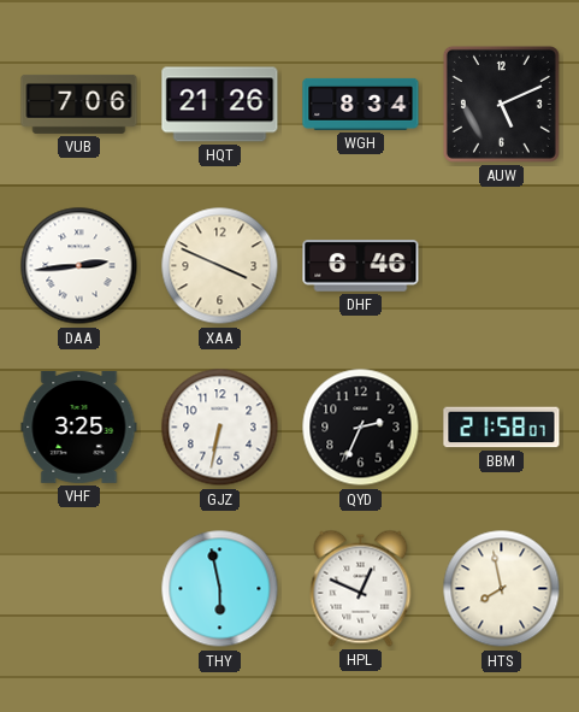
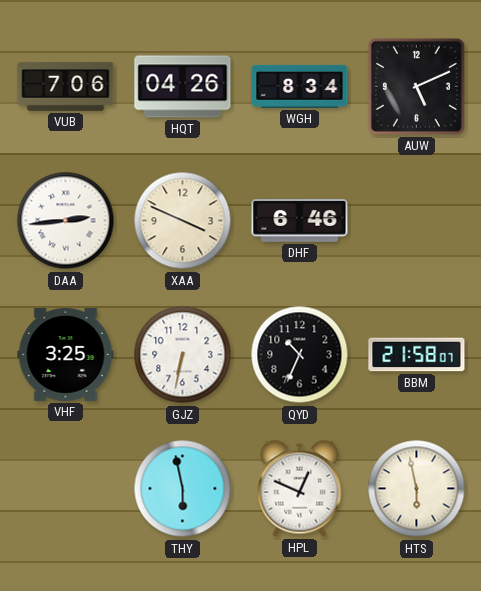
HQT: 21:26 -> 04:26
QYD: 2:34 -> 10:34
HTS: 7:58 -> 5:58
